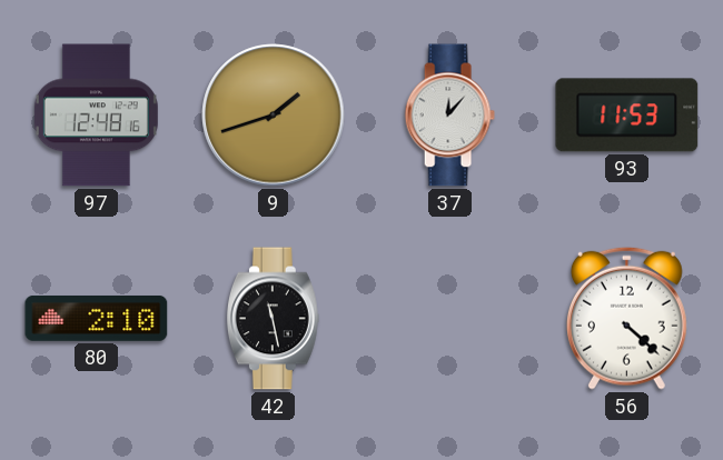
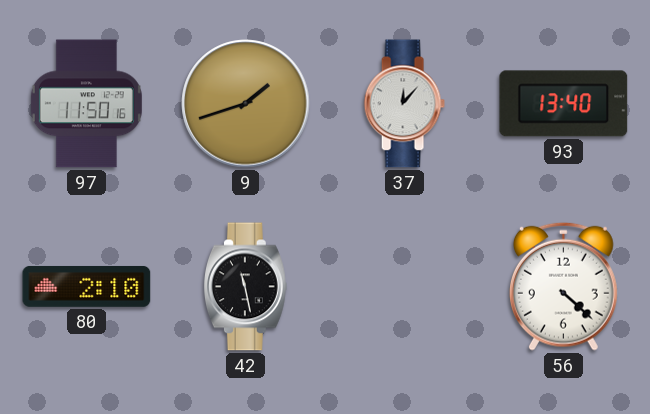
97: 12:48 -> 11:50
93: 11:53 -> 13:40
